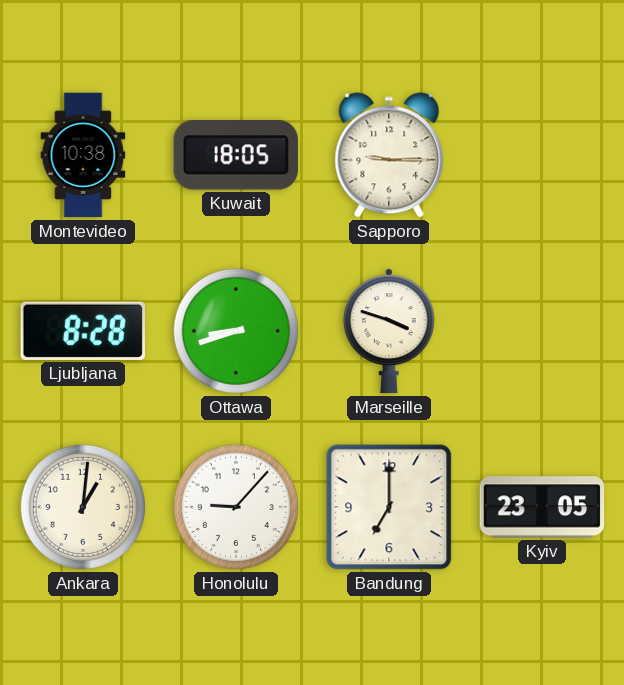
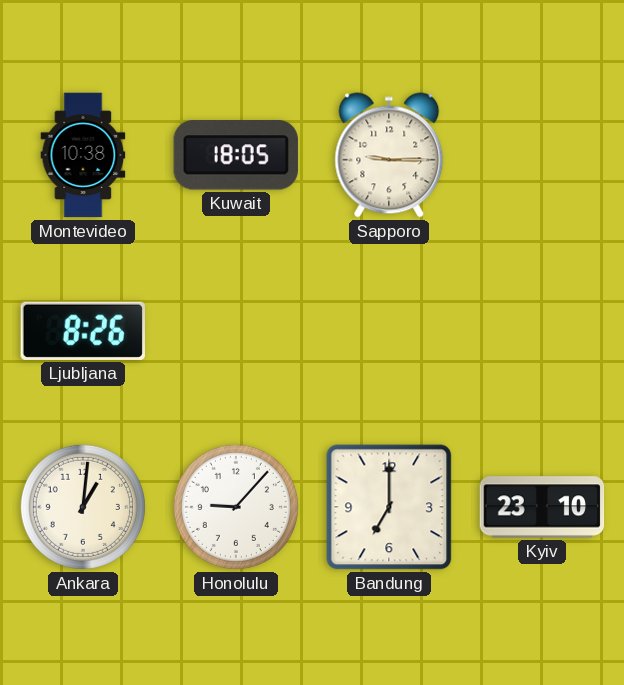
Ljubljana: 8:28 -> 8:26
Ottawa: 8:42 -> none
Marseille: 3:48 -> none
Kyiv: 23:05 -> 23:10
